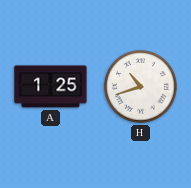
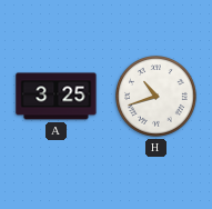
A: 1:25 -> 3:25
